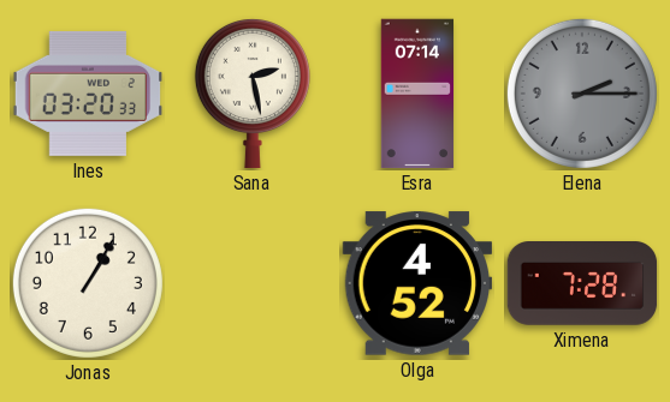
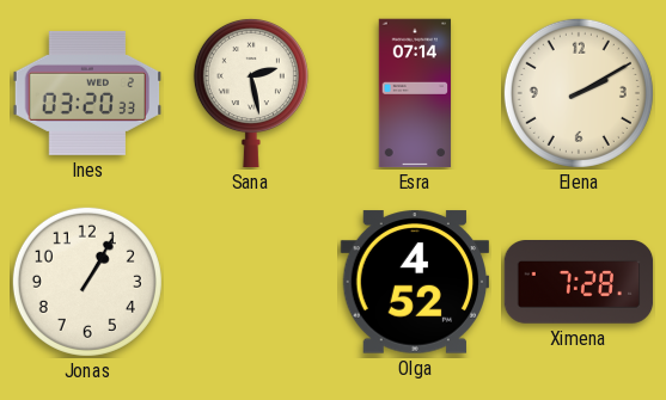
Elena: 2:15 -> 2:10
Elena dial: grey -> cream
